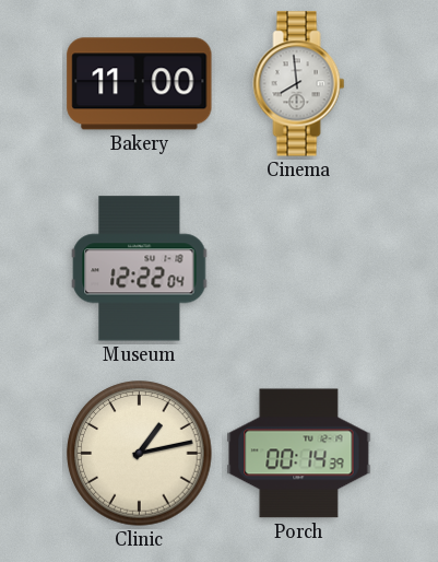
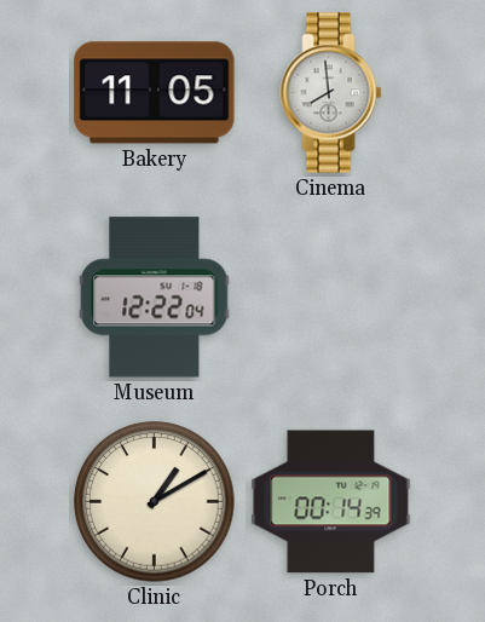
Bakery: 11:00 -> 11:05
Clinic: 1:13 -> 1:10
